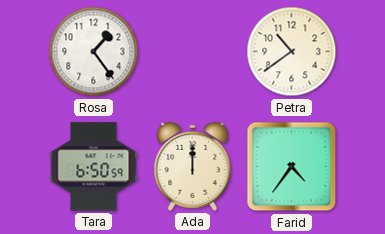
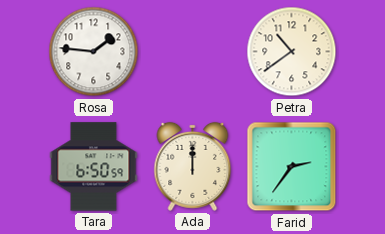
Rosa: 1:24 -> 1:46
Farid: 4:36 -> 2:36
